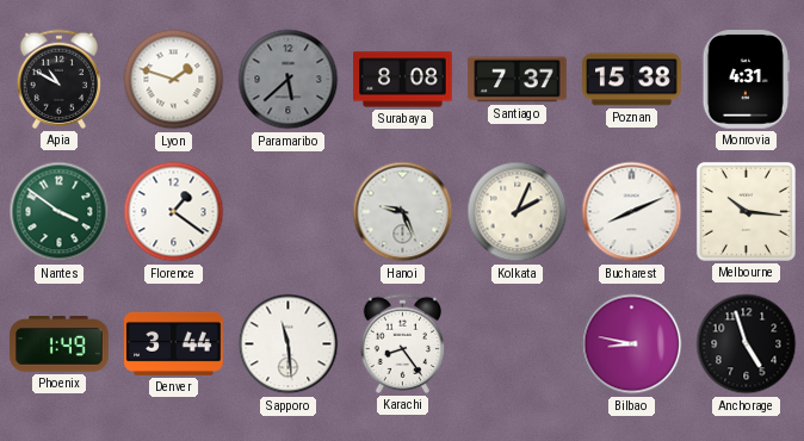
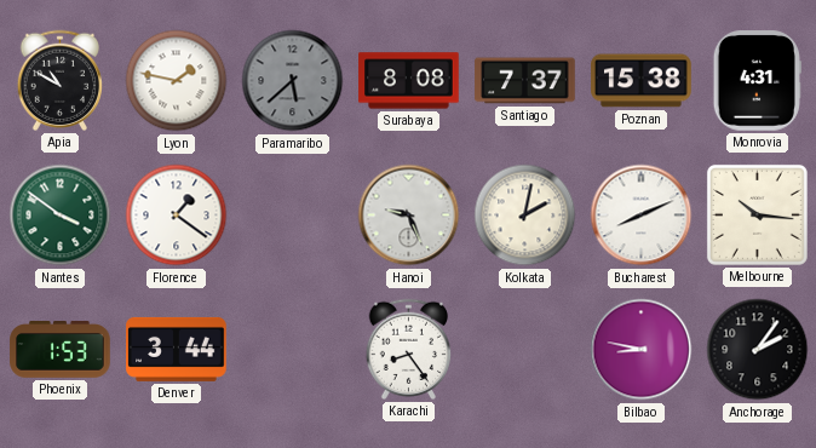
Lyon: 1:48 -> 1:47
Kolkata: 2:04 -> 2:02
Phoenix: 1:49 -> 1:53
Sapporo: 11:29 -> none
Anchorage: 4:57 -> 2:06
